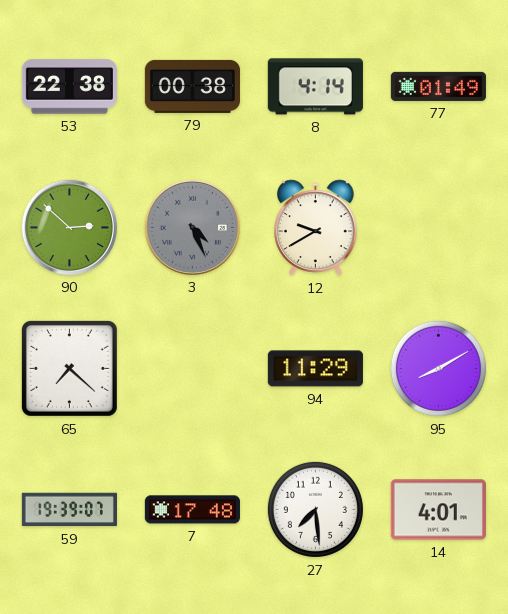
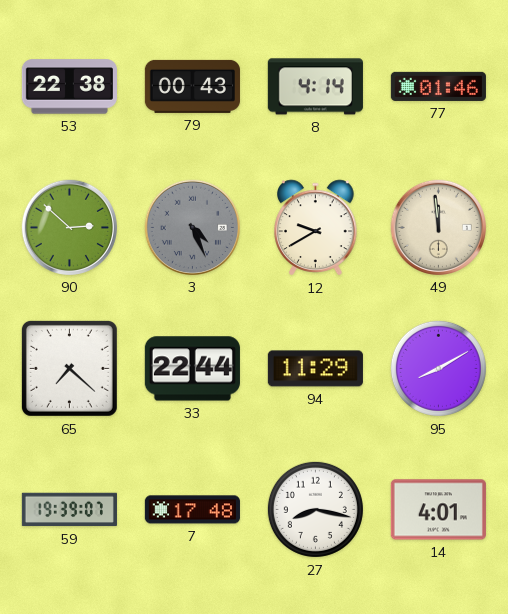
79: 00:38 -> 00:43
77: 01:49 -> 01:46
49: none -> 11:59
33: none -> 22:44
27: 7:29 -> 8:17
